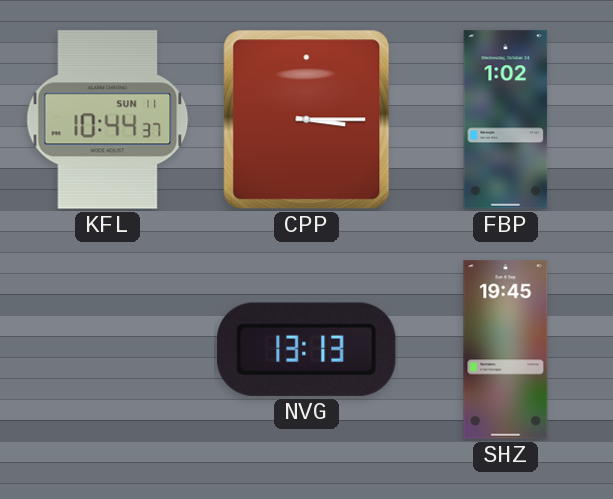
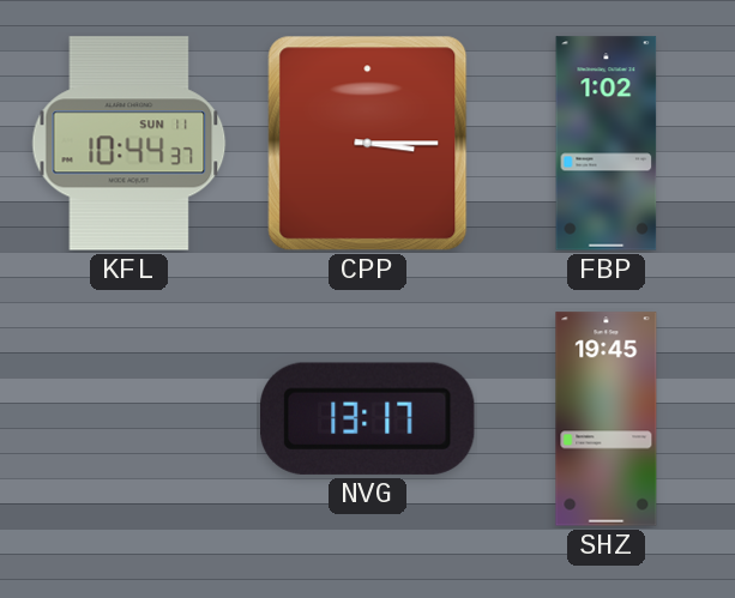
NVG: 13:13 -> 13:17
